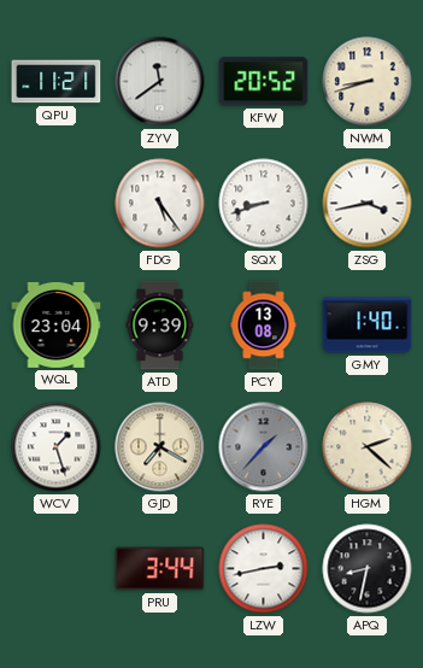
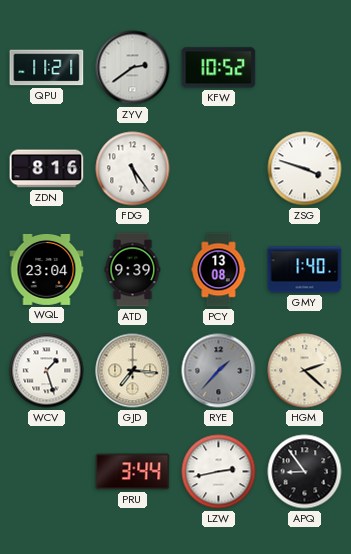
ZYV: 11:39 -> 2:39
KFW: 20:52 -> 10:52
NWM: 8:42 -> none
ZDN: none -> 8:16
SQX: 8:42 -> none
ZSG: 3:43 -> 3:48
GJD: 7:20 -> 7:16
APQ: 8:32 -> 8:54
